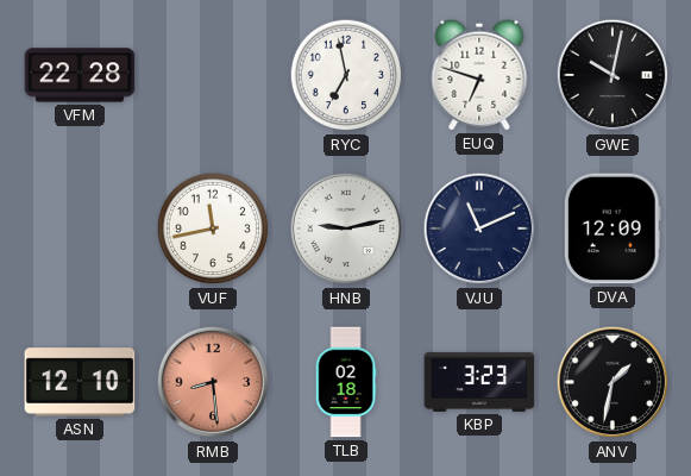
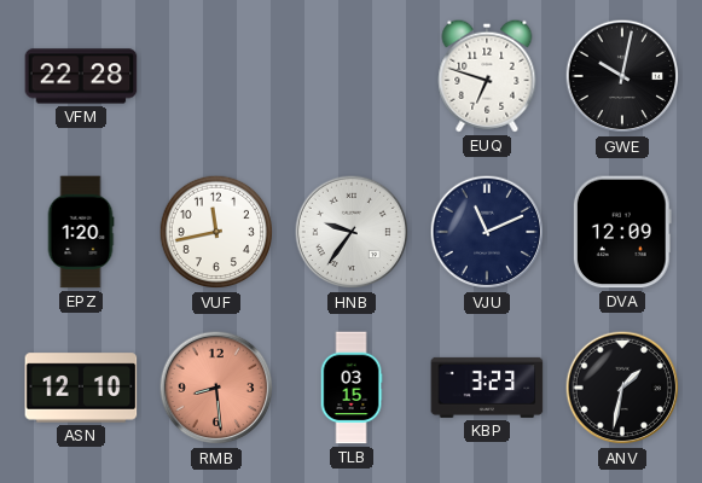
RYC: 6:58 -> none
EPZ: none -> 1:20
HNB: 9:13 -> 9:36
TLB: 02:18 -> 03:15
